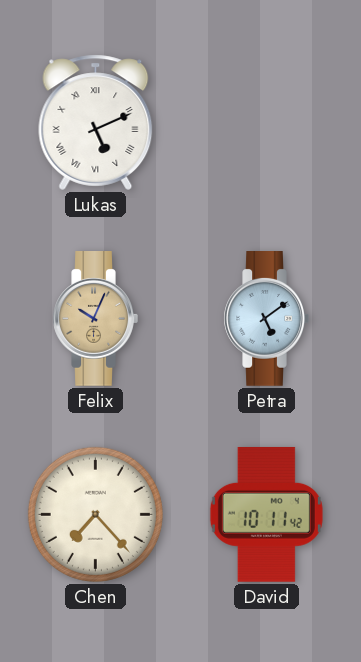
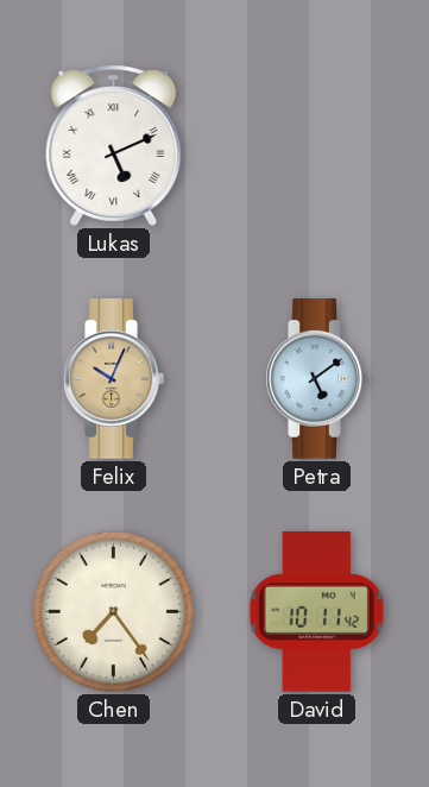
Chen: 7:23 -> 7:24
